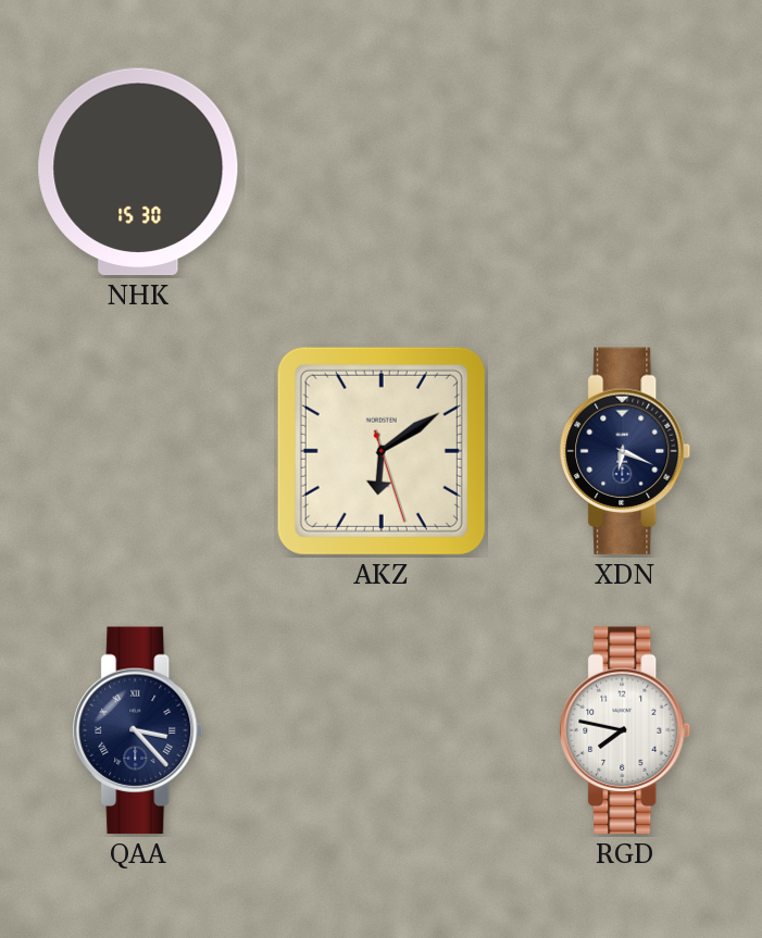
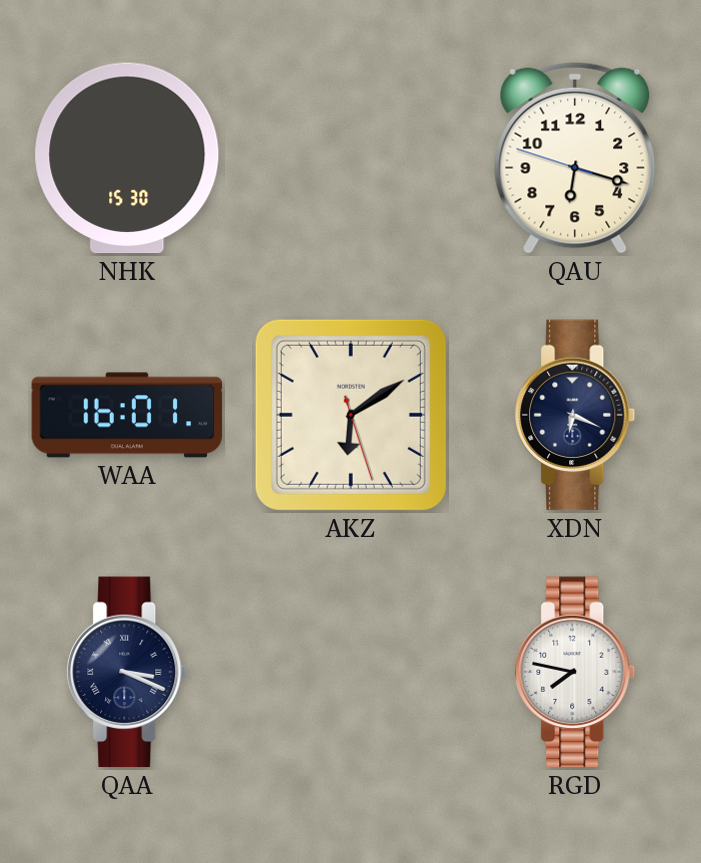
QAU: none -> 6:17
WAA: none -> 16:01
QAA: 3:23 -> 3:19
